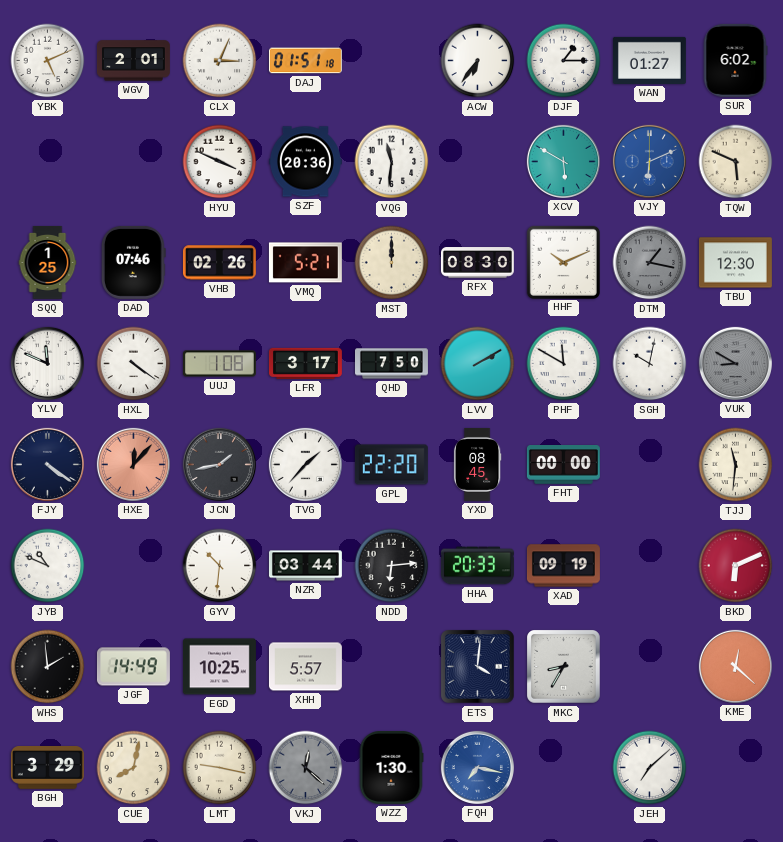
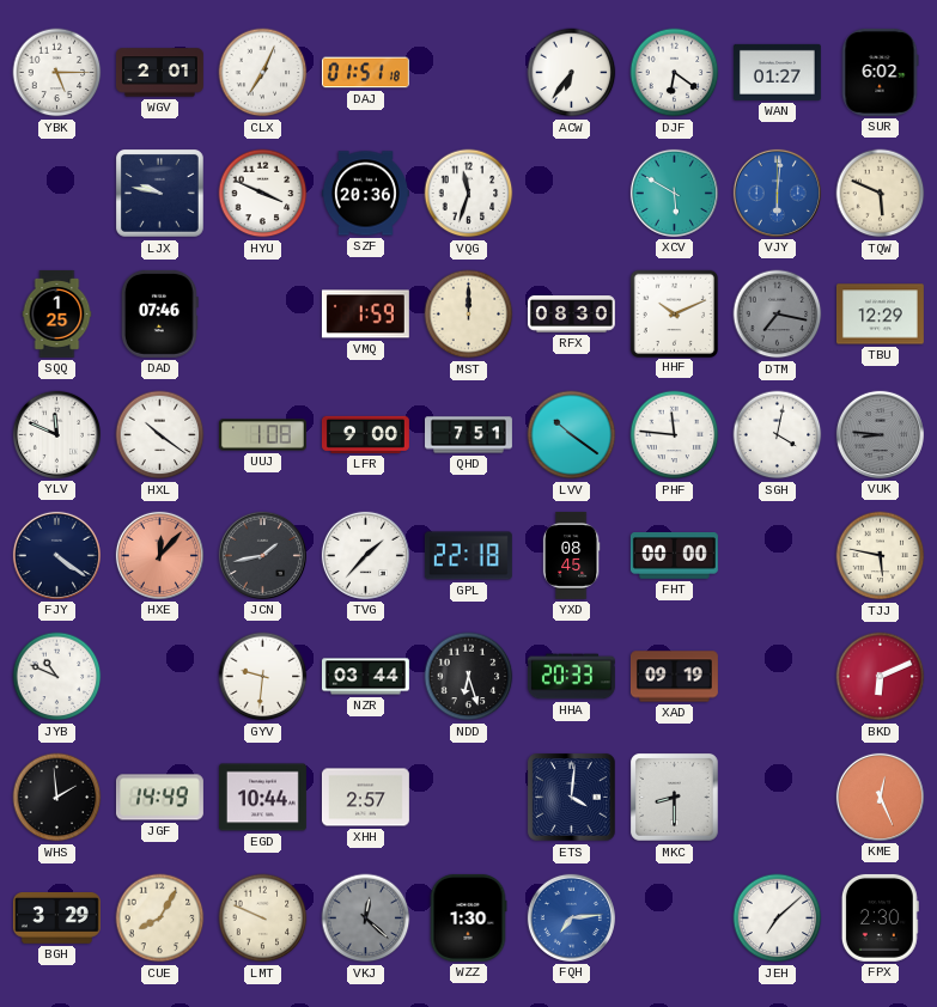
YBK: 5:11 -> 5:15
CLX: 3:04 -> 7:04
DJF: 1:15 -> 6:21
LJX: none -> 9:47
VQG: 11:31 -> 11:33
VJY: 6:11 -> 6:01
VHB: 02:26 -> none
VMQ: 5:21 -> 1:59
DTM: 1:17 -> 7:17
TBU: 12:30 -> 12:29
HXL: 4:21 -> 10:21
LFR: 3:17 -> 9:00
QHD: 7:50 -> 7:51
LVV: 2:10 -> 10:21
PHF: 11:50 -> 11:46
SGH: 10:02 -> 4:02
VUK: 8:50 -> 8:46
GPL: 22:20 -> 22:18
TJJ: 11:31 -> 5:47
GYV: 10:31 -> 9:31
NDD: 6:14 -> 6:27
EGD: 10:25 -> 10:44
XHH: 5:57 -> 2:57
MKC: 8:35 -> 8:30
KME: 12:22 -> 12:26
CUE: 8:02 -> 8:05
LMT: 9:17 -> 9:49
FQH: 7:17 -> 7:14
FPX: none -> 2:30
